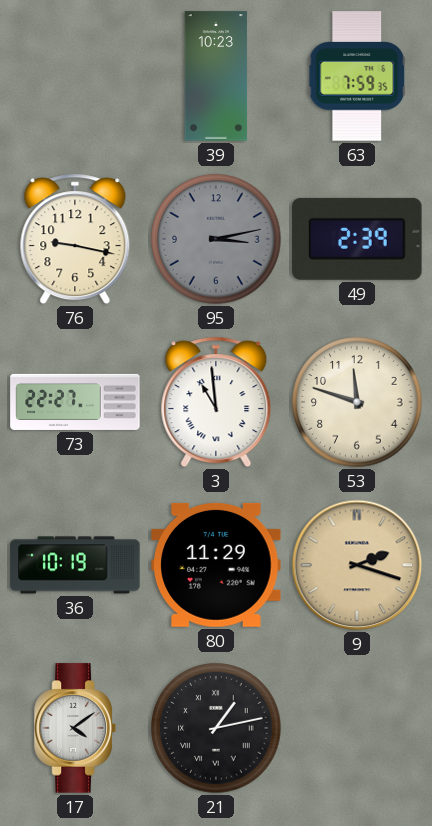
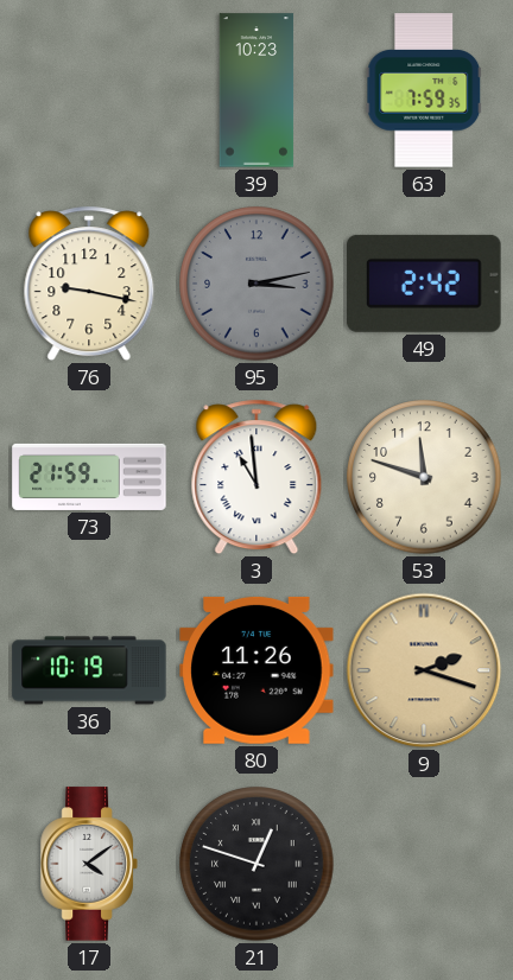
49: 2:39 -> 2:42
73: 22:27 -> 21:59
80: 11:29 -> 11:26
21: 1:13 -> 12:48
